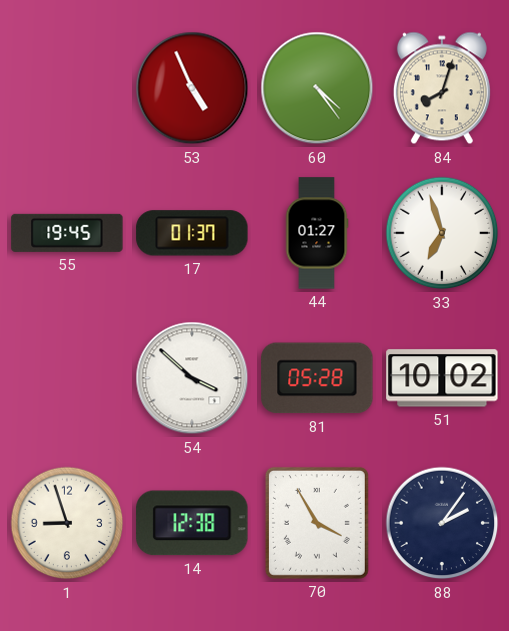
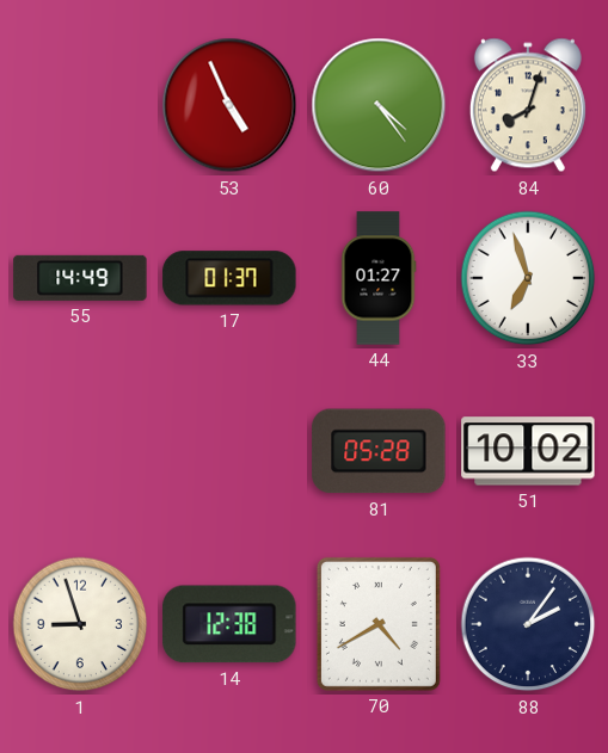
55: 19:45 -> 14:49
54: 3:52 -> none
70: 3:55 -> 4:40
